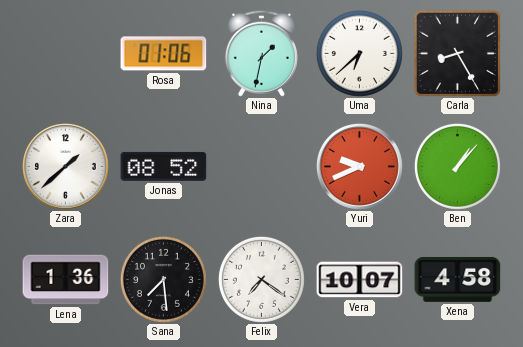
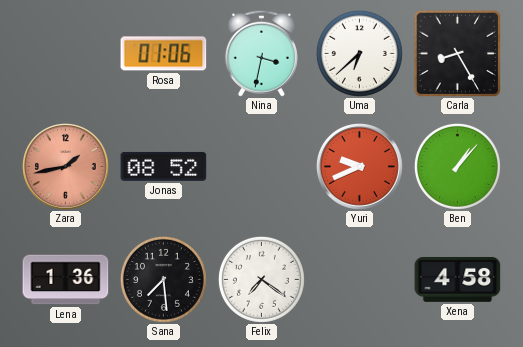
Nina: 1:32 -> 3:32
Zara: 1:38 -> 1:43
Zara dial: white -> salmon
Vera: 10:07 -> none
